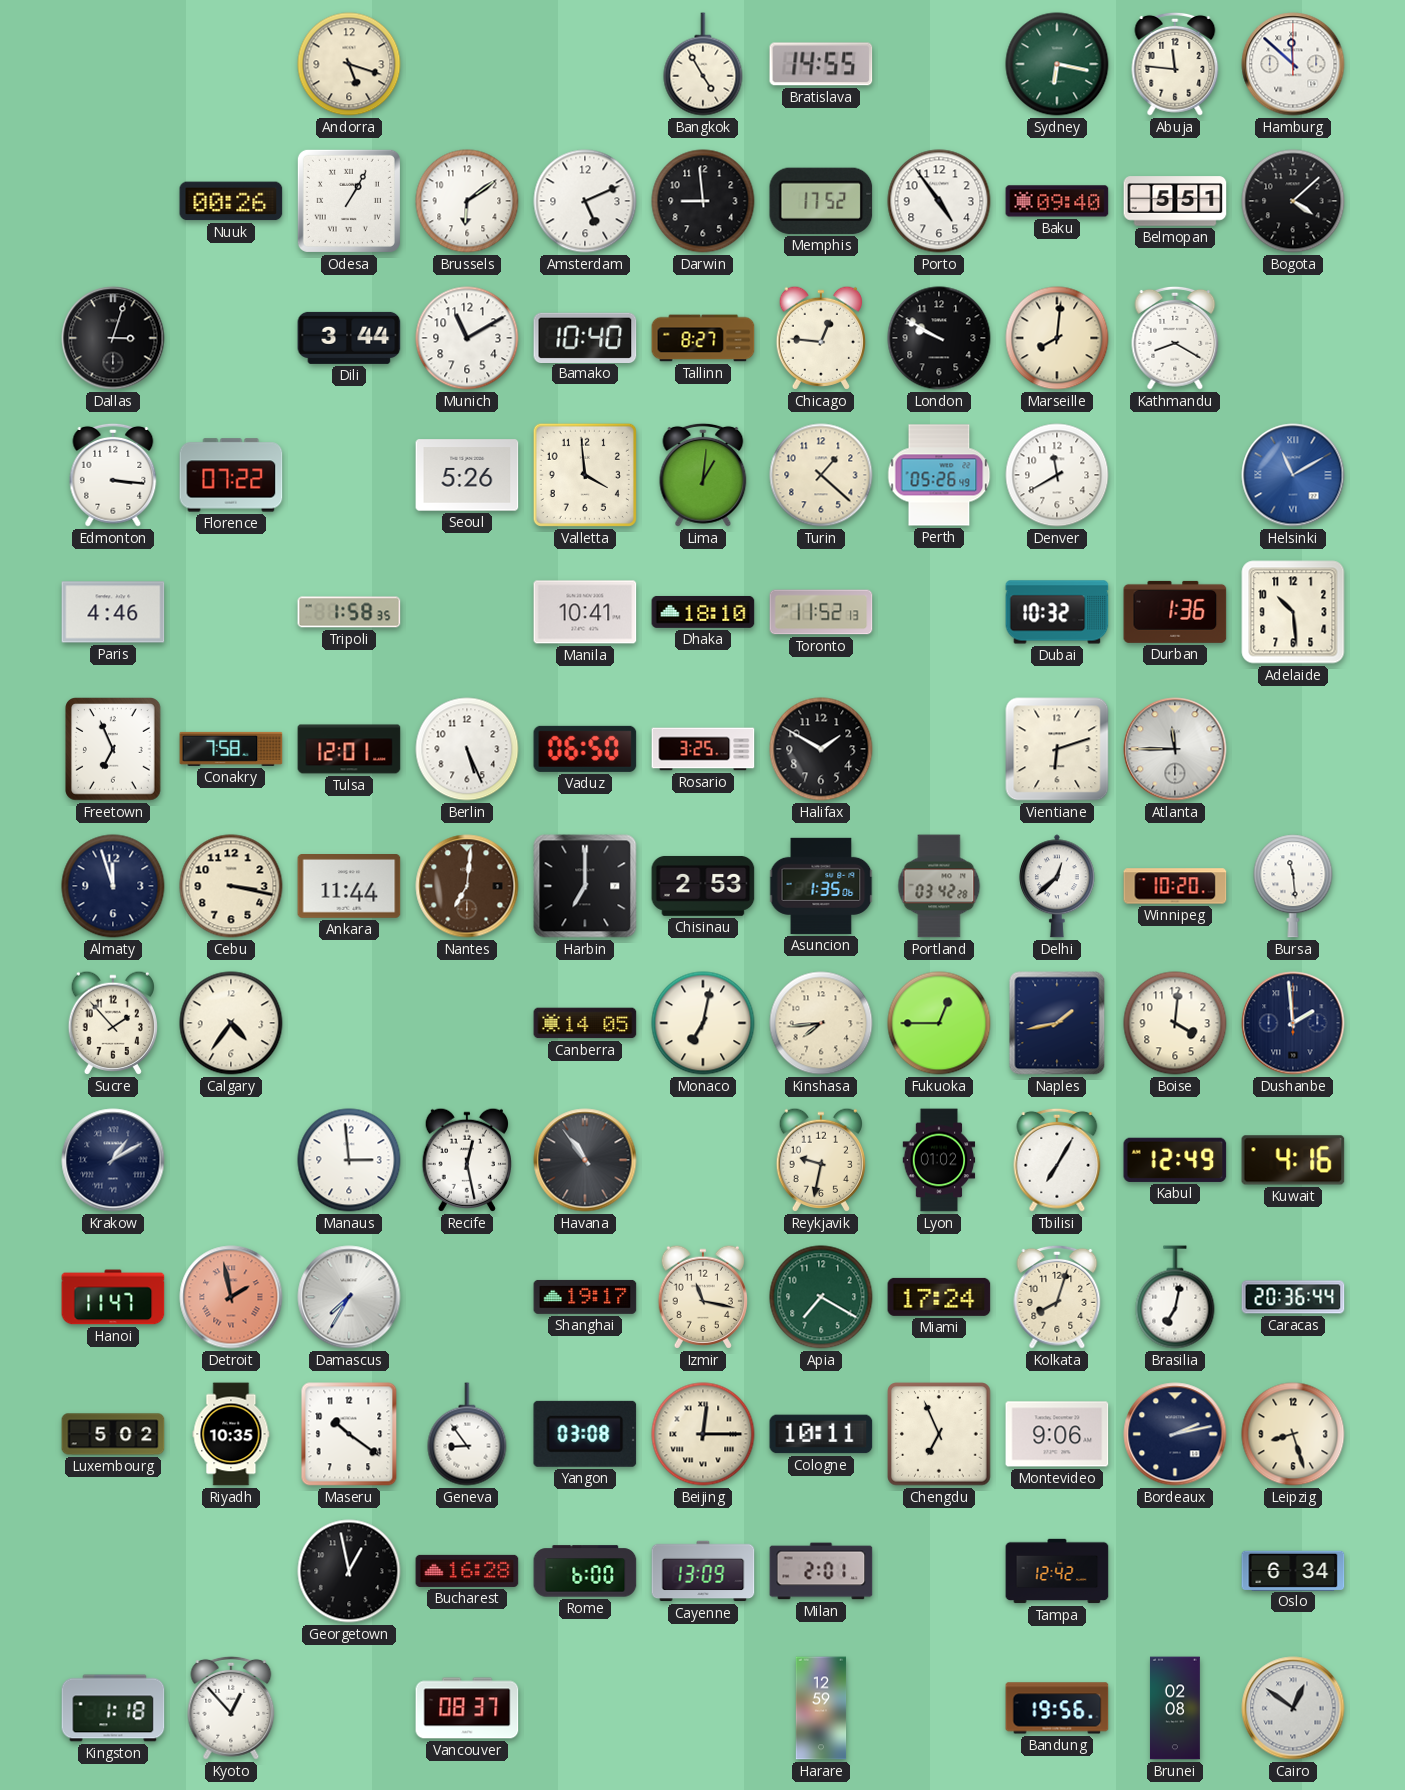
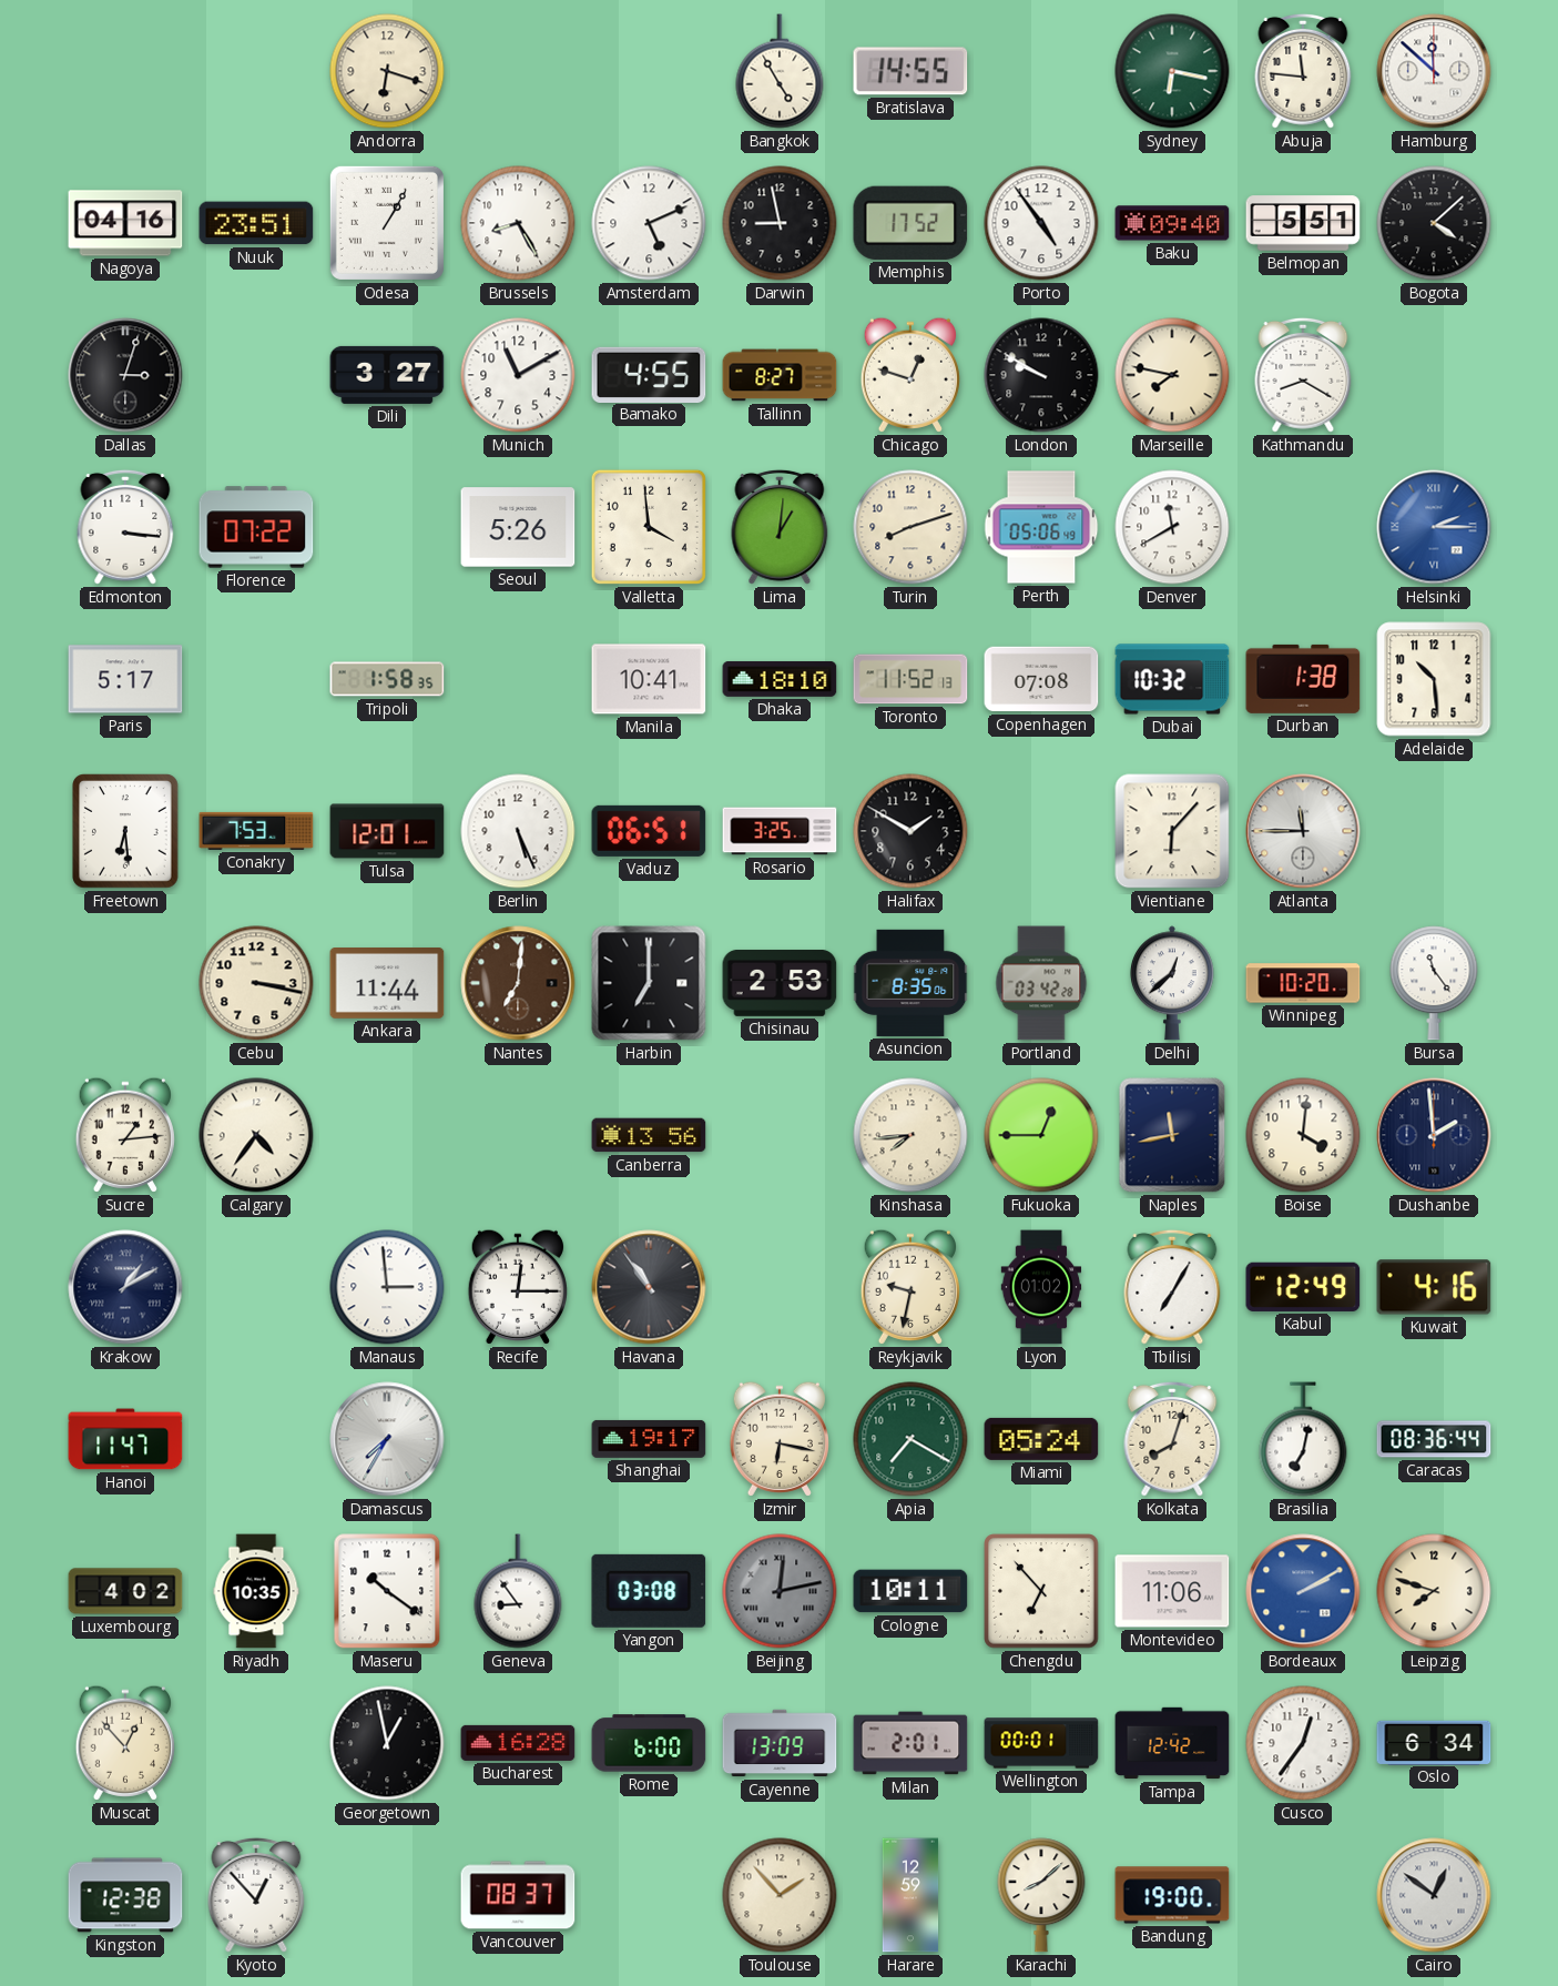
Andorra: 5:18 -> 6:18
Nagoya: none -> 04:16
Nuuk: 00:26 -> 23:51
Brussels: 6:09 -> 8:25
Darwin: 8:59 -> 8:58
Dili: 3:44 -> 3:27
Bamako: 10:40 -> 4:55
Chicago: 12:46 -> 12:48
Marseille: 8:01 -> 7:47
Turin: 1:22 -> 8:12
Perth: 05:26 -> 05:06
Helsinki: 11:10 -> 2:15
Paris: 4:46 -> 5:17
Copenhagen: none -> 07:08
Durban: 1:36 -> 1:38
Freetown: 6:56 -> 6:29
Conakry: 7:58 -> 7:53
Vaduz: 06:50 -> 06:51
Vientiane: 6:12 -> 6:07
Almaty: 11:57 -> none
Asuncion: 1:35 -> 8:35
Bursa: 11:29 -> 11:24
Sucre: 1:53 -> 1:14
Canberra: 14:05 -> 13:56
Monaco: 7:02 -> none
Naples: 1:43 -> 11:43
Recife: 12:28 -> 12:15
Detroit: 1:58 -> none
Izmir: 11:17 -> 6:17
Miami: 17:24 -> 05:24
Caracas: 20:36 -> 08:36
Luxembourg: 5:02 -> 4:02
Beijing: 12:15 -> 12:13
Beijing dial: cream -> grey
Chengdu: 6:56 -> 6:53
Montevideo: 9:06 -> 11:06
Bordeaux: 2:13 -> 2:10
Bordeaux dial: navy -> blue
Leipzig: 8:27 -> 7:48
Muscat: none -> 12:53
Wellington: none -> 00:01
Cusco: none -> 12:36
Kingston: 1:18 -> 12:38
Toulouse: none -> 1:53
Karachi: none -> 8:08
Bandung: 19:56 -> 19:00
Brunei: 02:08 -> none
